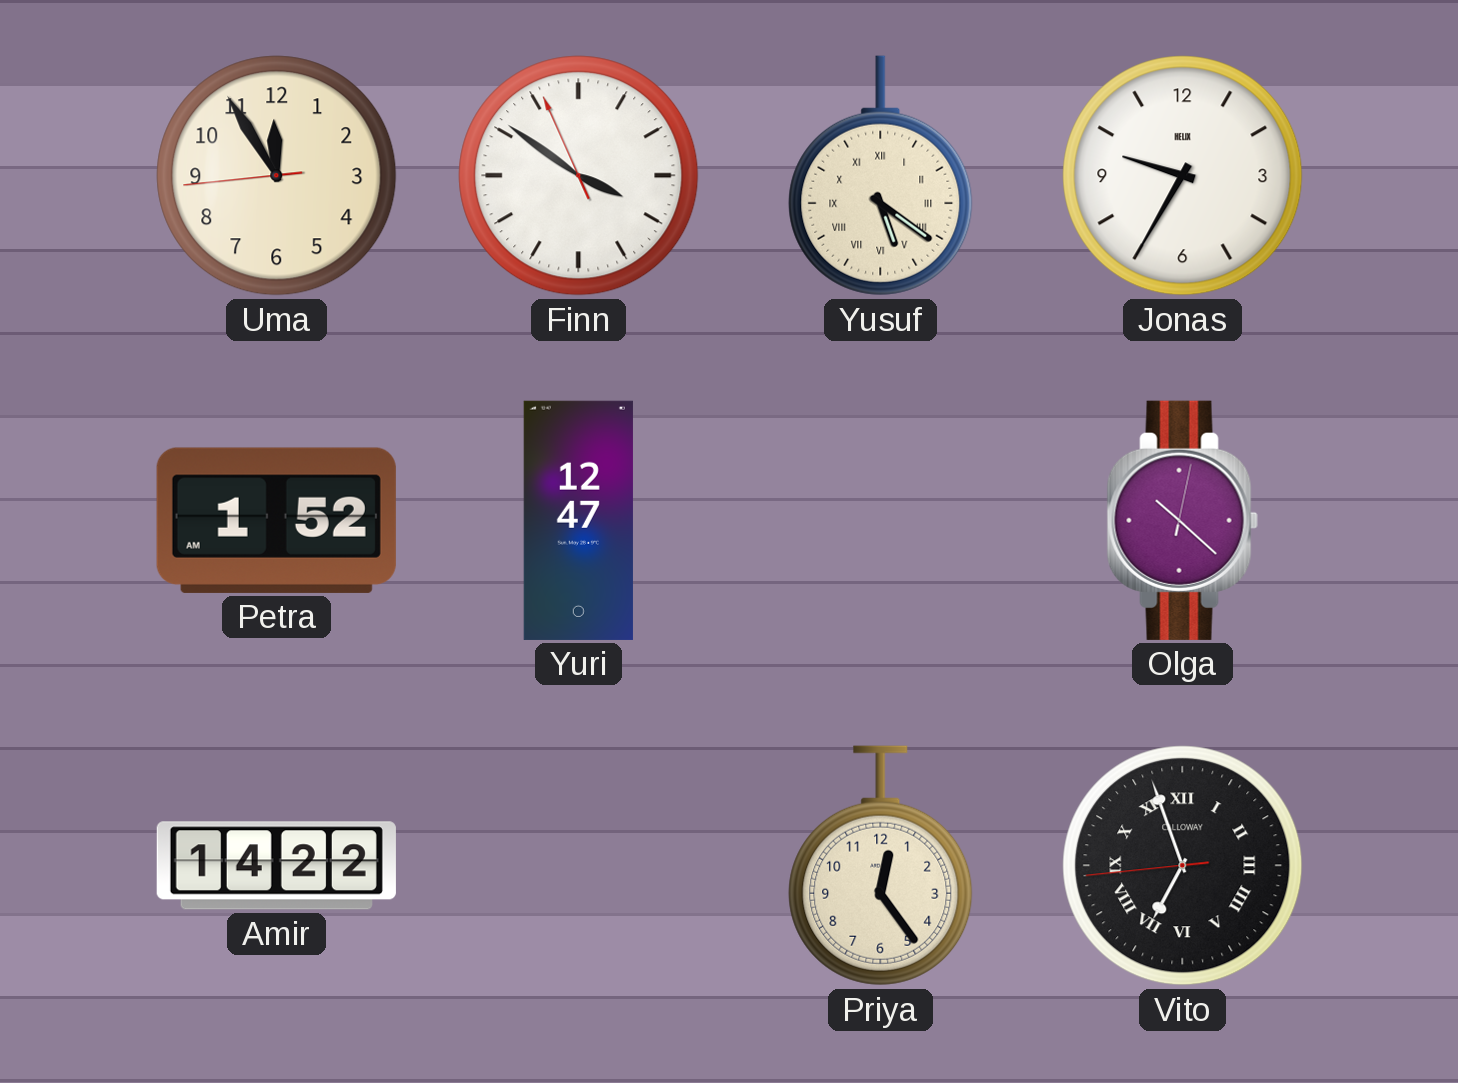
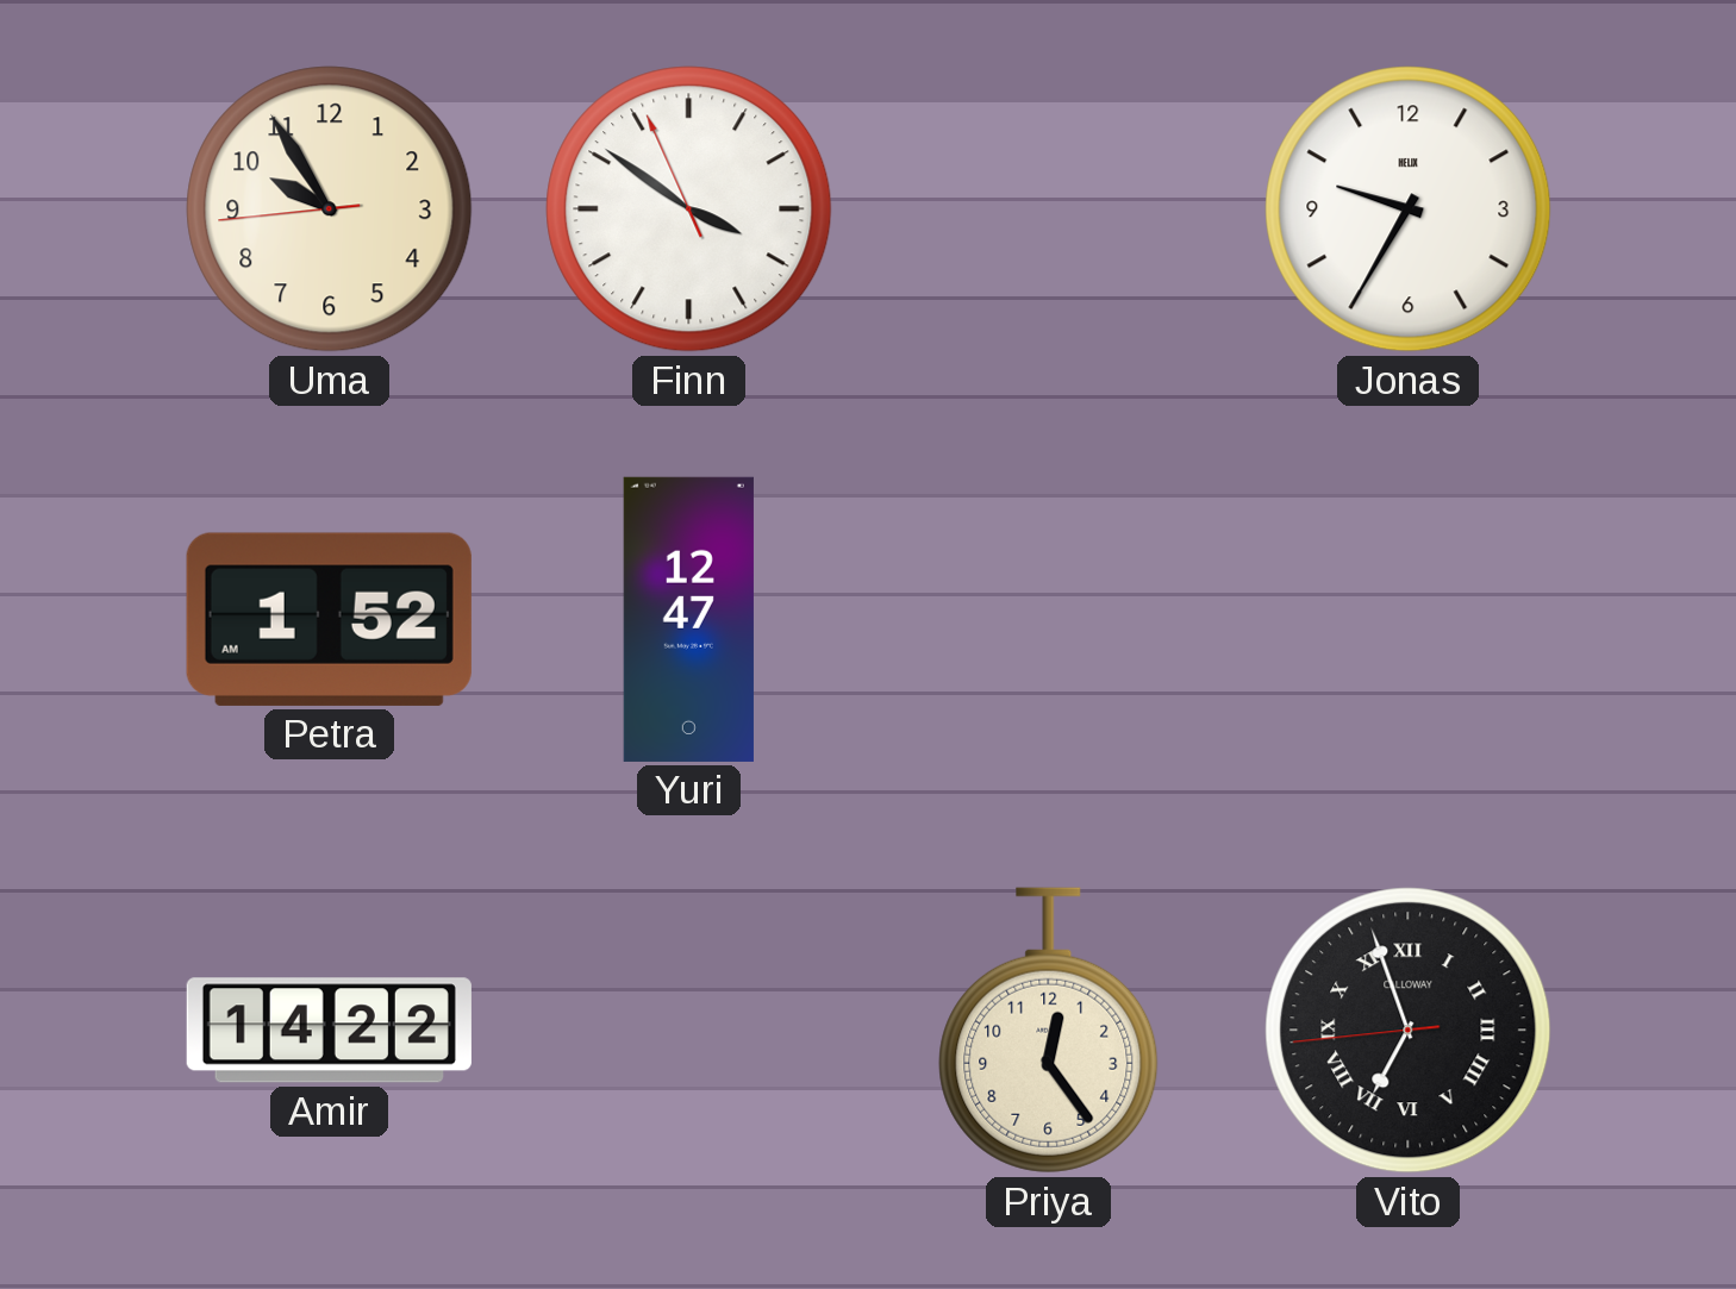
Uma: 11:54 -> 9:54
Yusuf: 5:21 -> none
Olga: 10:22 -> none
